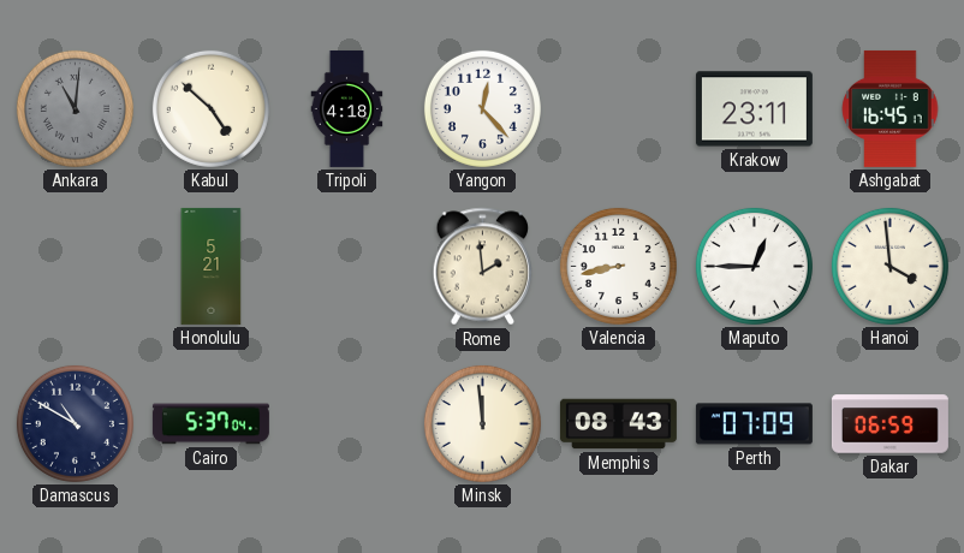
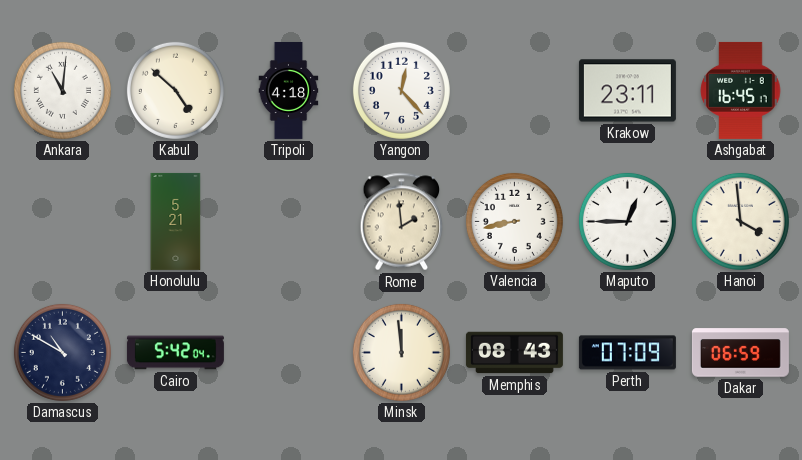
Ankara dial: grey -> white
Cairo: 5:37 -> 5:42
